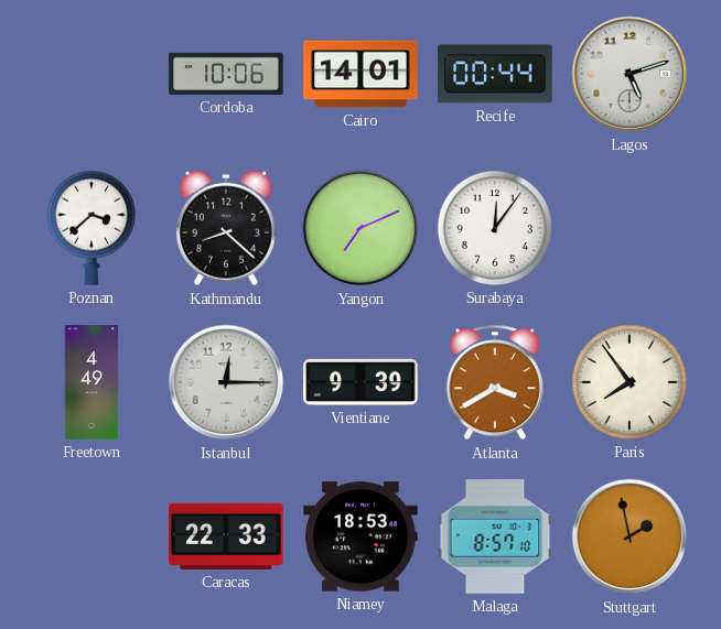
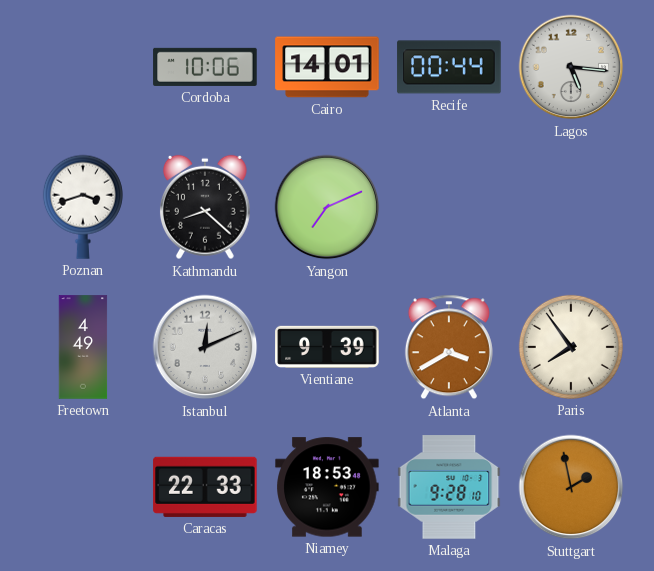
Lagos: 5:12 -> 5:16
Poznan: 3:38 -> 3:42
Surabaya: 12:06 -> none
Istanbul: 12:15 -> 12:11
Malaga: 8:57 -> 9:28
